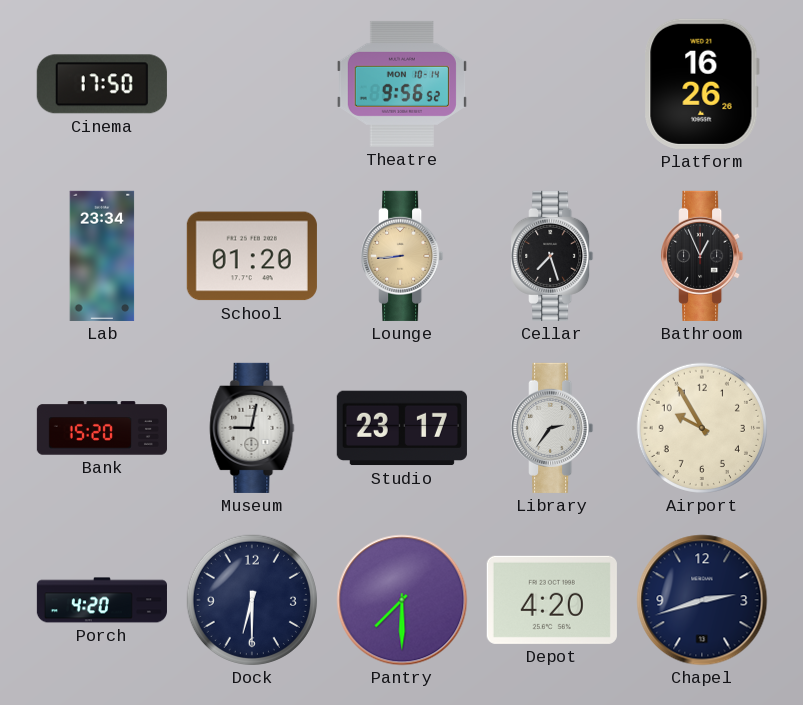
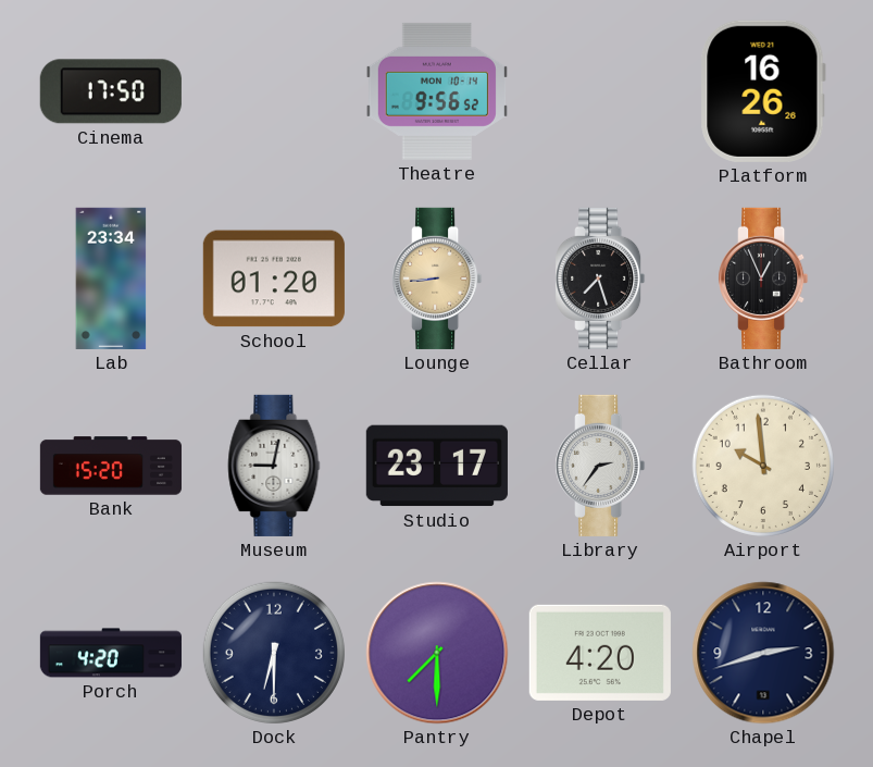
Airport: 9:55 -> 9:59
